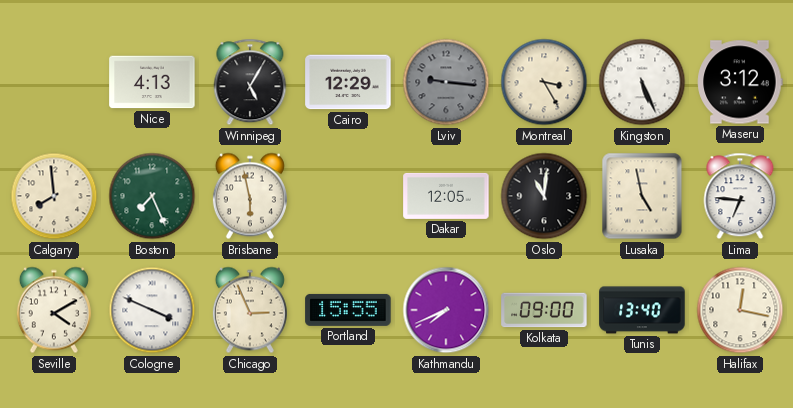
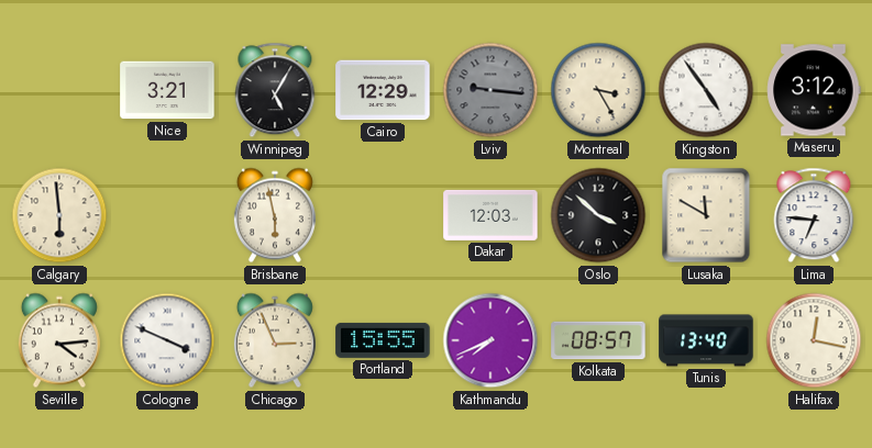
Nice: 4:13 -> 3:21
Kingston: 5:26 -> 4:54
Calgary: 7:59 -> 5:59
Boston: 7:26 -> none
Dakar: 12:05 -> 12:03
Oslo: 11:01 -> 3:52
Lusaka: 4:58 -> 11:50
Seville: 4:10 -> 4:14
Kolkata: 09:00 -> 08:57
